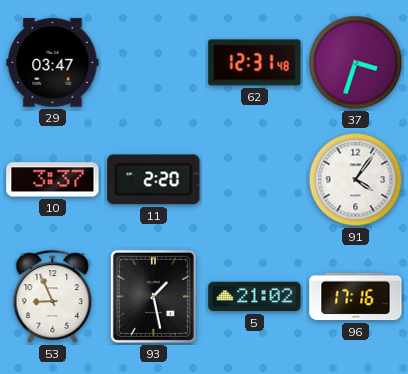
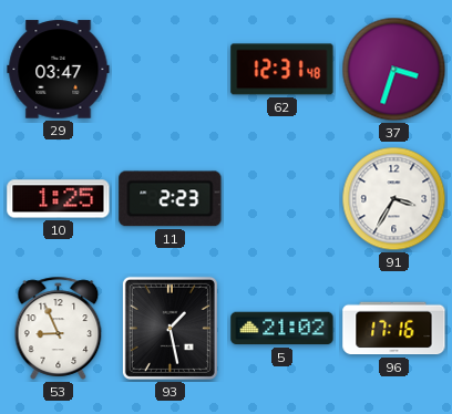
10: 3:37 -> 1:25
11: 2:20 -> 2:23
91: 4:06 -> 3:35
